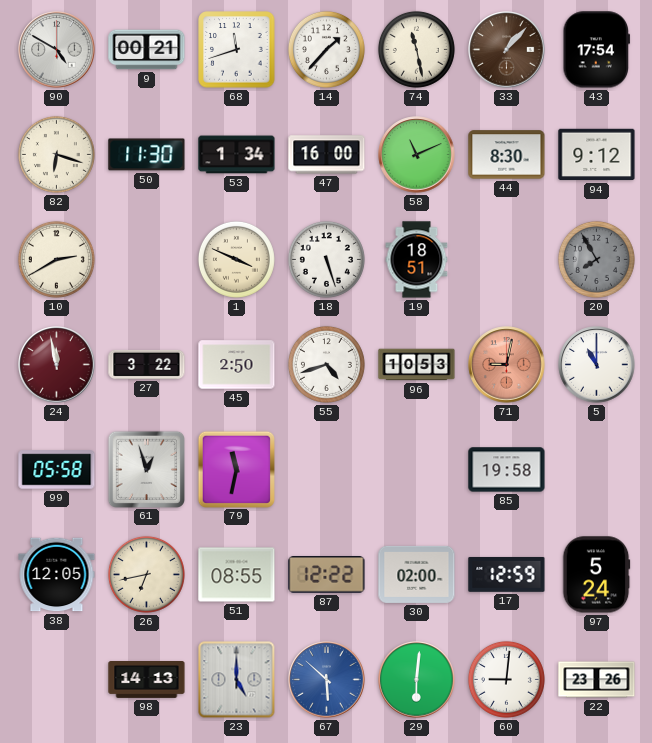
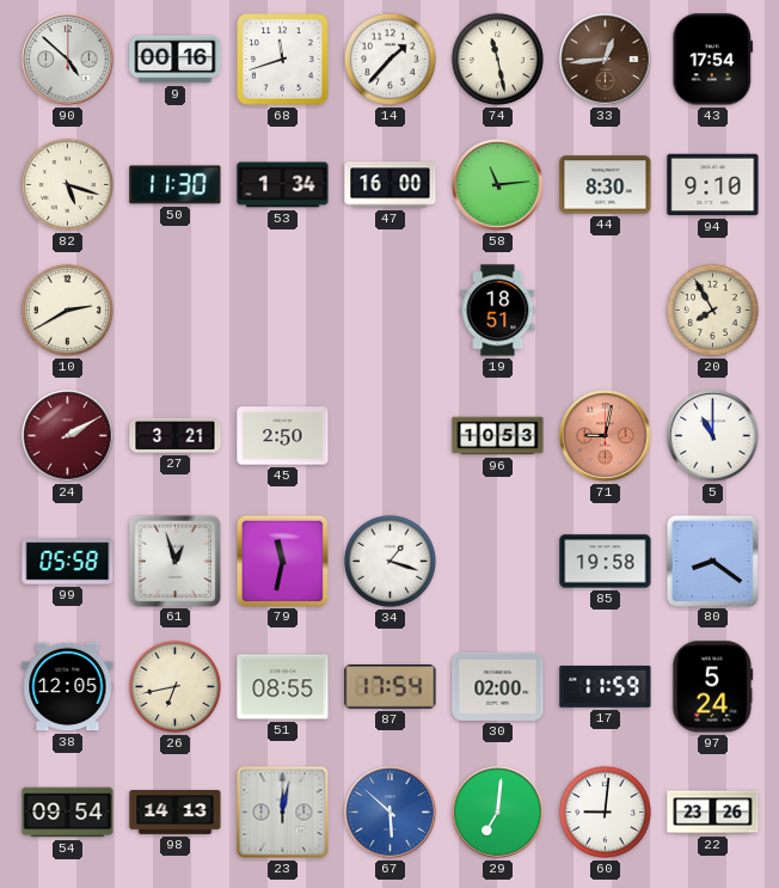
90: 4:50 -> 4:52
9: 00:21 -> 00:16
33: 1:07 -> 12:44
82: 6:18 -> 5:18
58: 11:11 -> 11:14
94: 9:12 -> 9:10
1: 3:49 -> none
18: 5:27 -> none
20 dial: grey -> cream
24: 11:58 -> 2:10
27: 3:22 -> 3:21
55: 4:42 -> none
34: none -> 1:18
80: none -> 8:21
87: 12:22 -> 17:54
17: 12:59 -> 11:59
54: none -> 09:54
23: 5:00 -> 12:02
29: 6:01 -> 7:01
